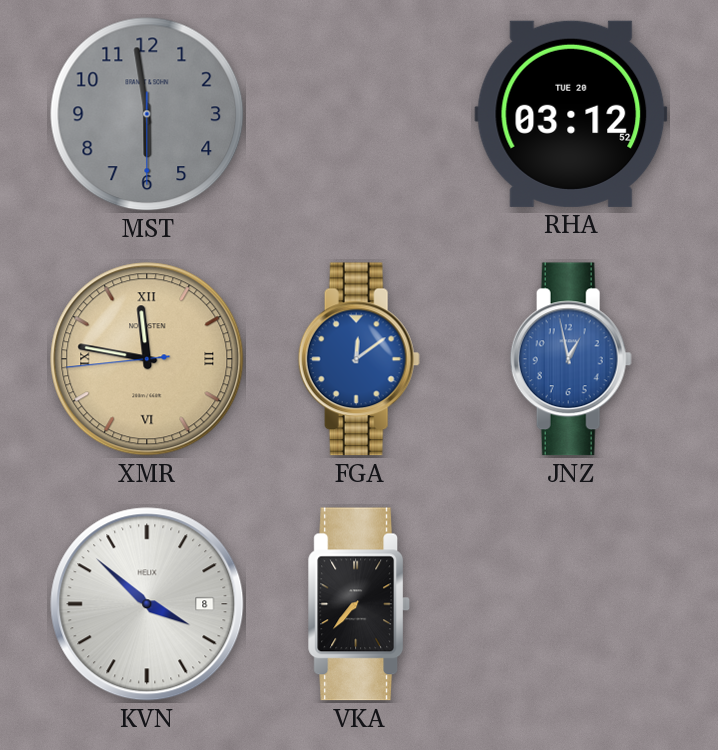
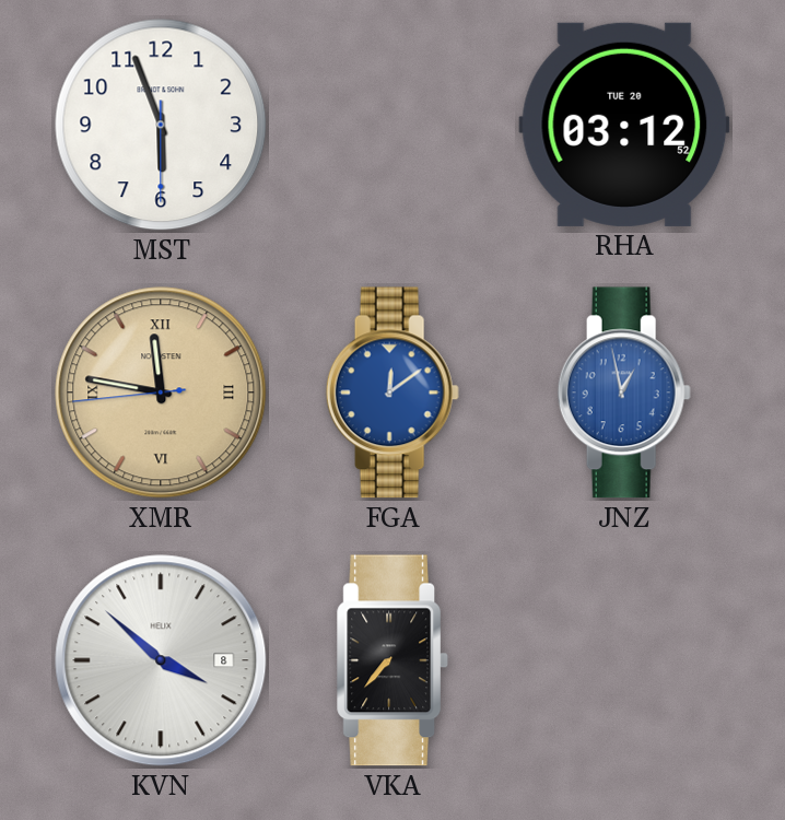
MST: 5:58 -> 5:56
MST dial: grey -> white
